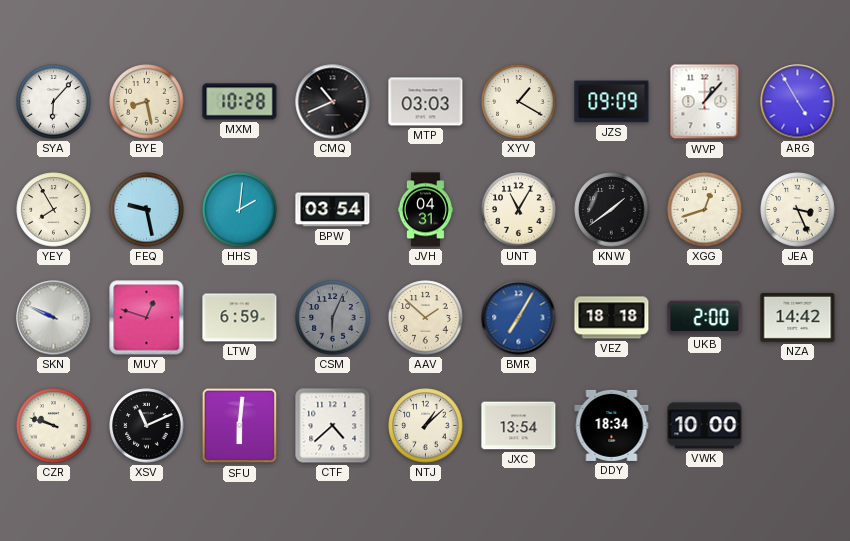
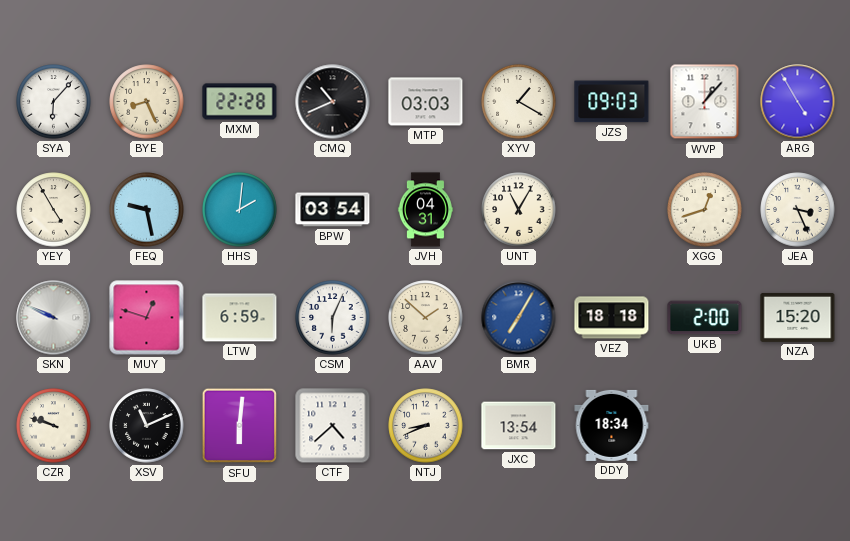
BYE: 8:28 -> 8:26
MXM: 10:28 -> 22:28
JZS: 09:09 -> 09:03
YEY: 7:55 -> 4:55
KNW: 1:39 -> none
CSM dial: grey -> white
NZA: 14:42 -> 15:20
NTJ: 1:08 -> 8:41
VWK: 10:00 -> none
